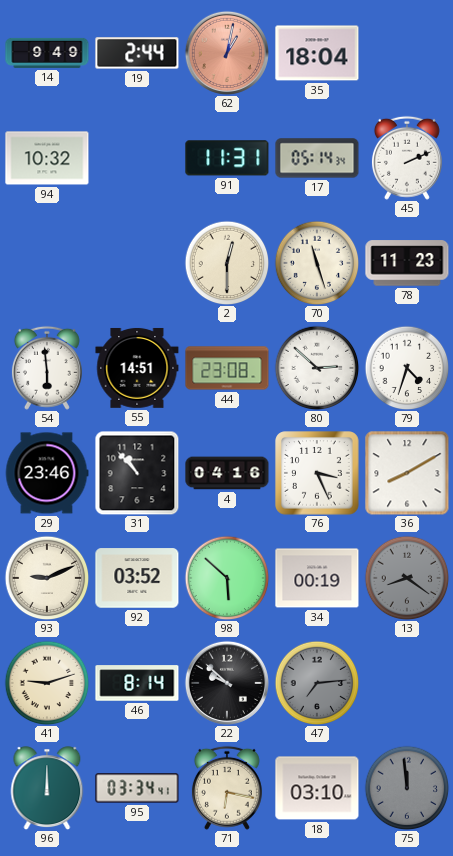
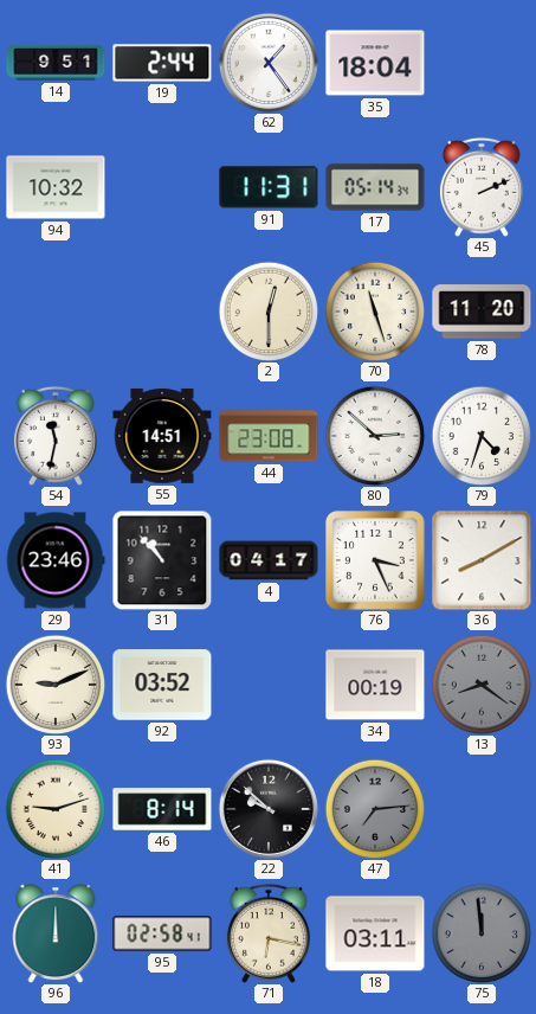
14: 9:49 -> 9:51
62: 1:02 -> 1:24
62 dial: salmon -> white
78: 11:23 -> 11:20
54: 5:59 -> 11:32
4: 04:16 -> 04:17
98: 5:52 -> none
95: 03:34 -> 02:58
18: 03:10 -> 03:11
